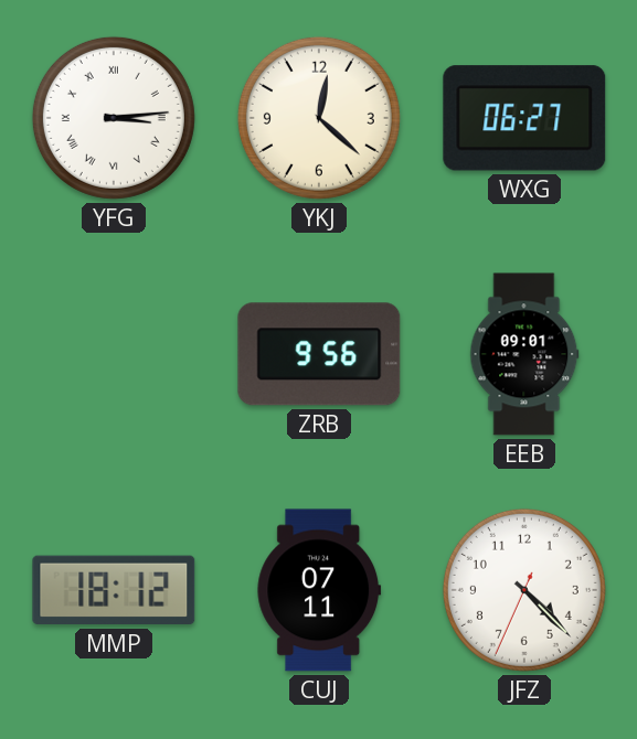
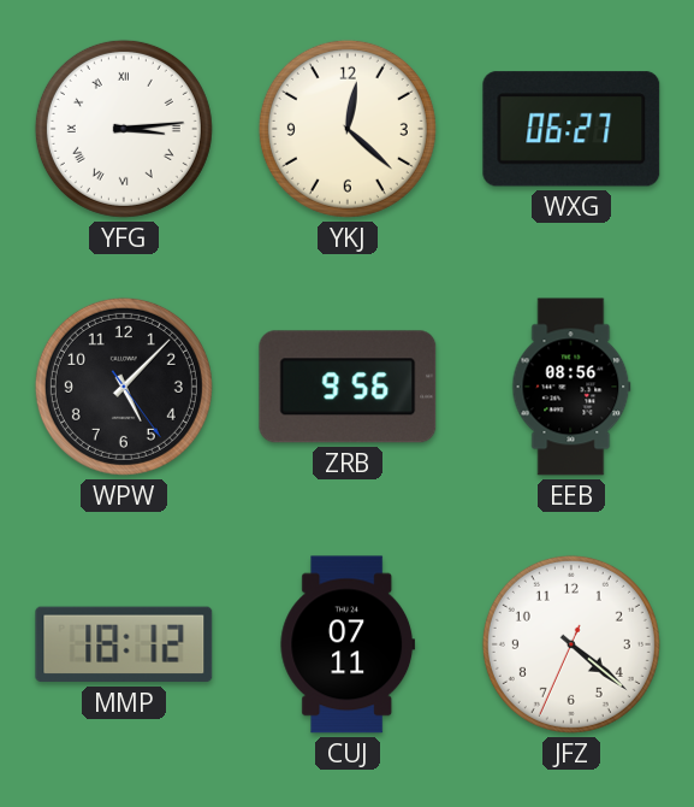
WPW: none -> 5:07
EEB: 09:01 -> 08:56
JFZ: 4:22 -> 4:21
